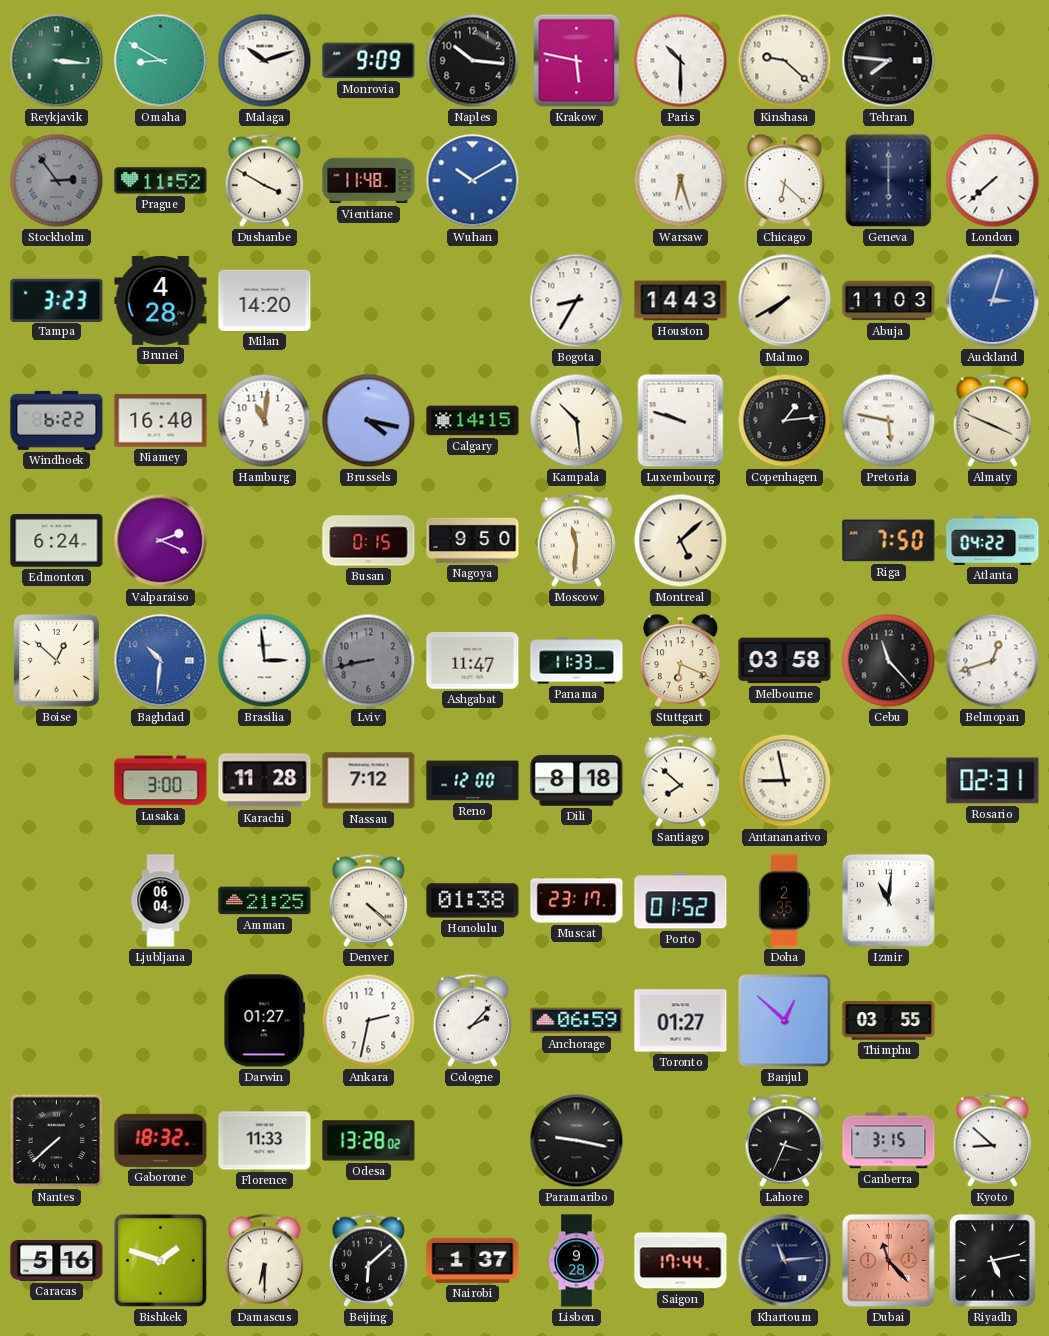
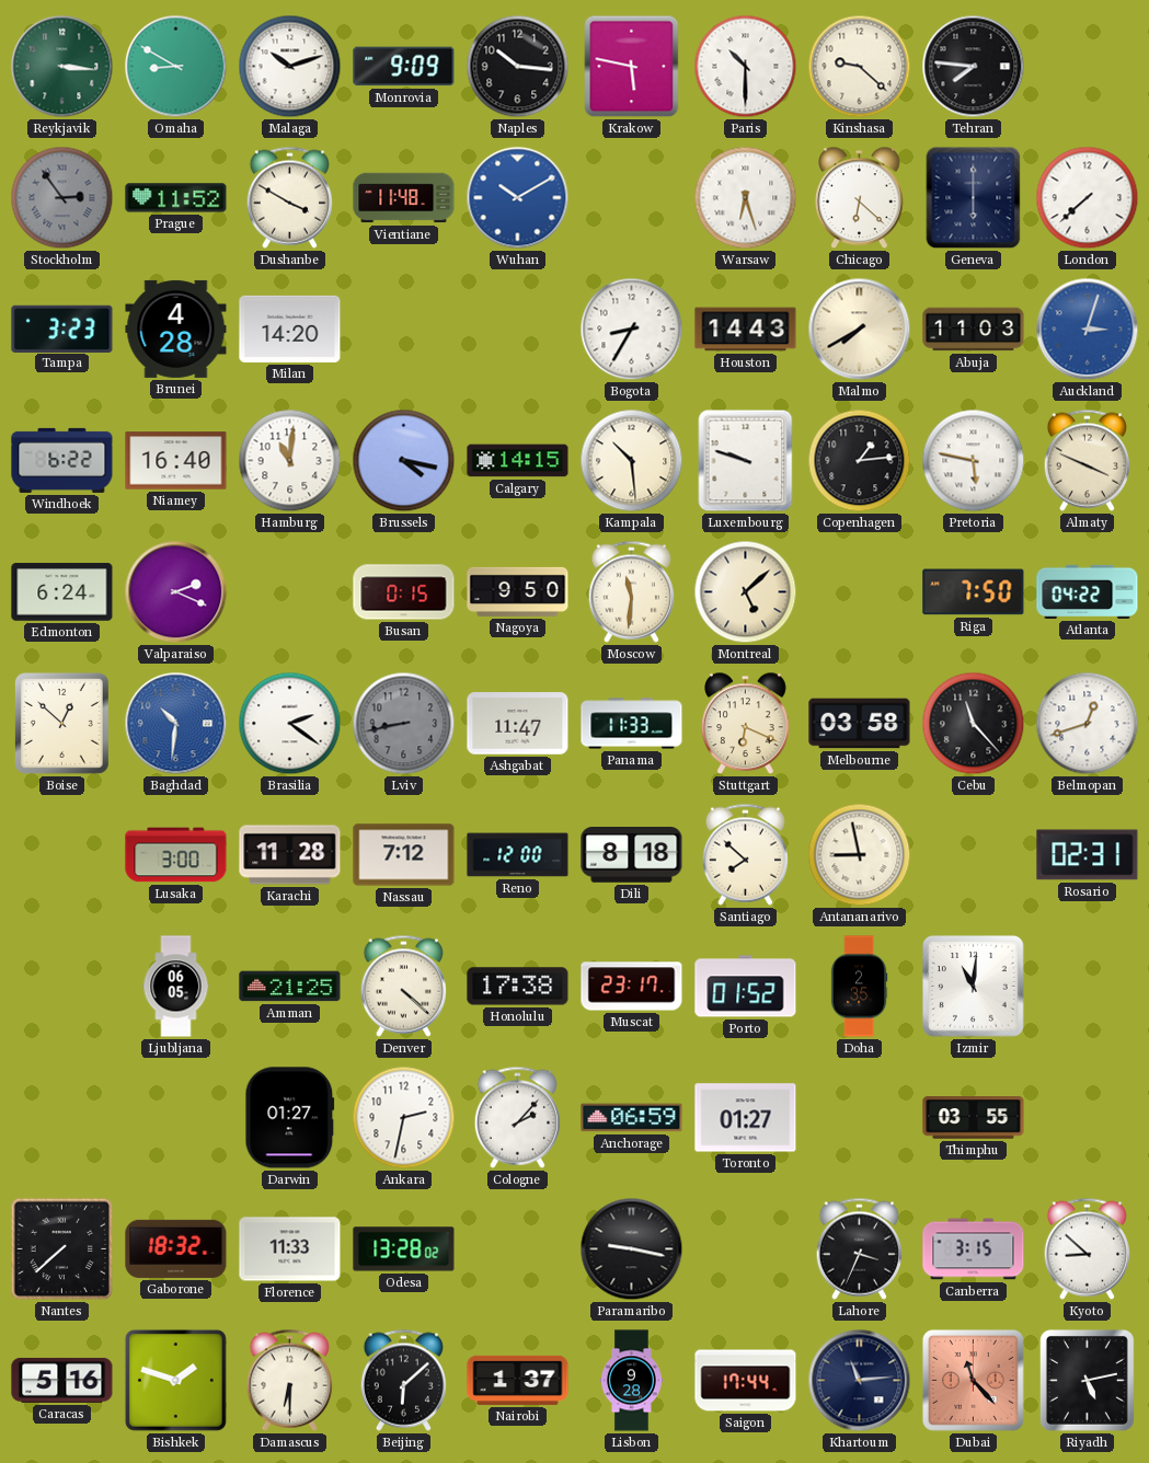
Brasilia: 2:59 -> 2:21
Ljubljana: 06:04 -> 06:05
Honolulu: 01:38 -> 17:38
Banjul: 12:52 -> none
